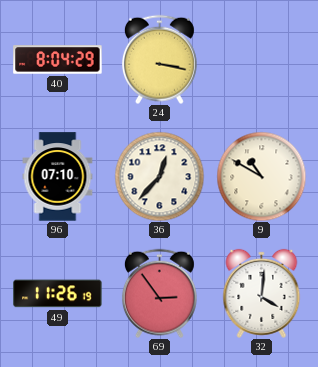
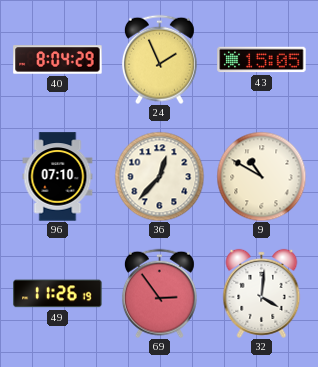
24: 3:17 -> 1:56
43: none -> 15:05
